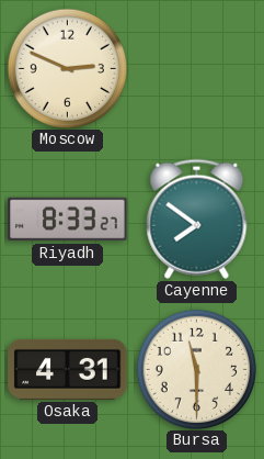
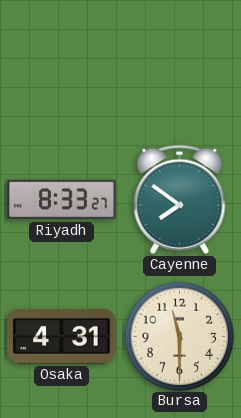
Moscow: 2:49 -> none
